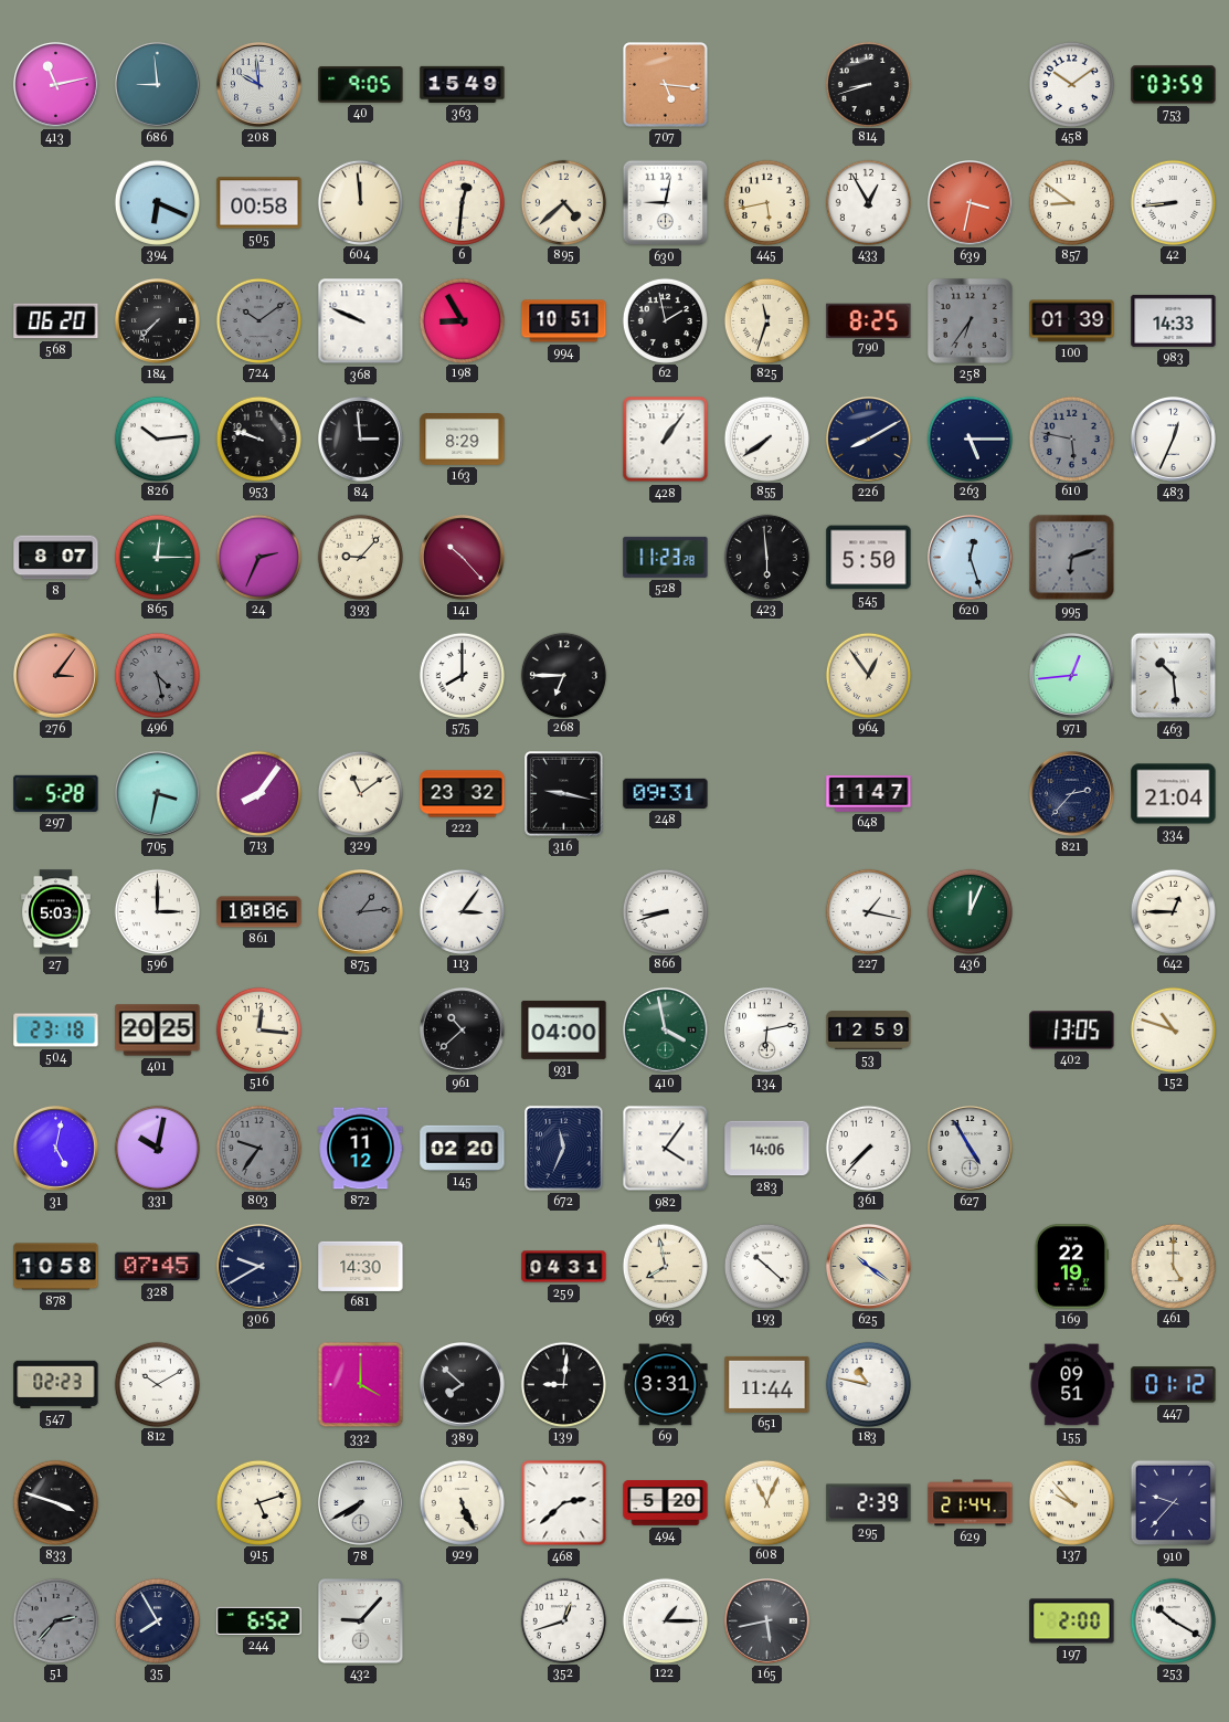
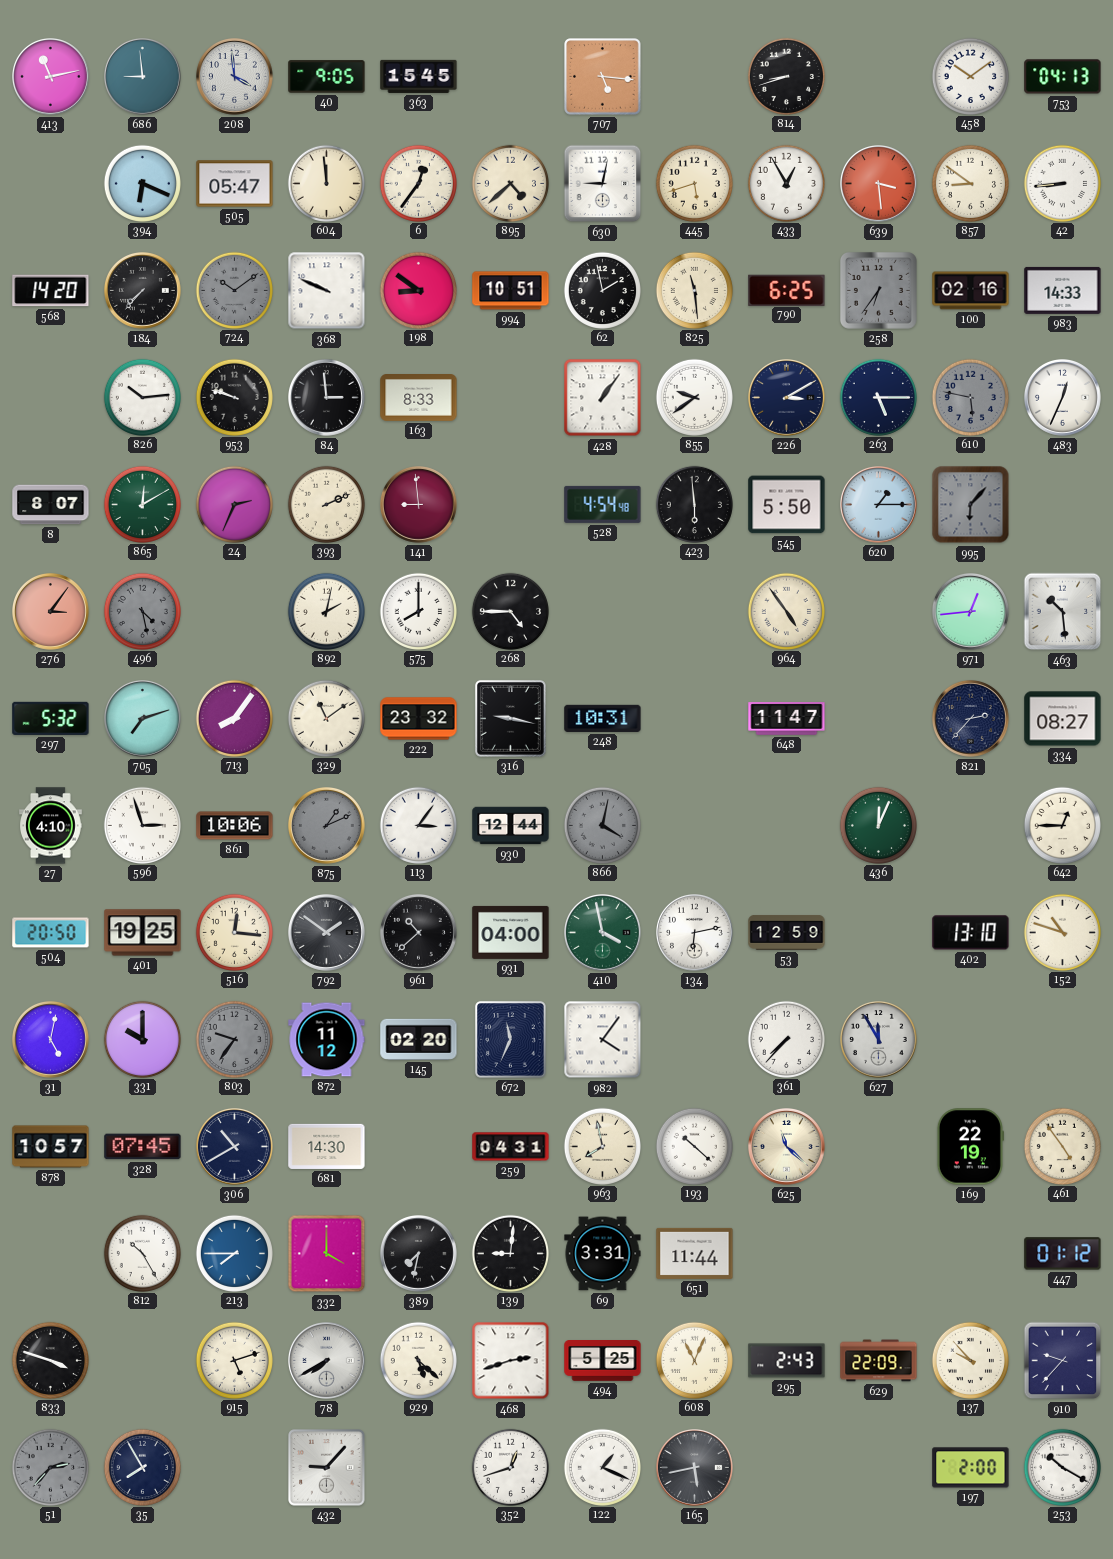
208: 9:59 -> 3:59
363: 15:49 -> 15:45
753: 03:59 -> 04:13
505: 00:58 -> 05:47
6: 12:31 -> 12:36
445: 5:43 -> 5:42
639: 3:32 -> 3:29
568: 06:20 -> 14:20
198: 8:55 -> 8:51
825: 11:33 -> 11:29
790: 8:25 -> 6:25
100: 01:39 -> 02:16
163: 8:29 -> 8:33
855: 7:39 -> 9:39
226: 8:10 -> 3:10
865: 12:15 -> 12:10
393: 9:07 -> 2:11
141: 10:23 -> 8:59
528: 11:23 -> 4:54
620: 12:27 -> 1:15
995: 6:12 -> 6:07
892: none -> 2:02
268: 6:45 -> 4:45
964: 12:54 -> 4:54
297: 5:28 -> 5:32
705: 3:32 -> 7:12
248: 09:31 -> 10:31
334: 21:04 -> 08:27
27: 5:03 -> 4:10
596: 3:00 -> 2:57
875: 1:14 -> 1:11
930: none -> 12:44
866: 8:42 -> 4:02
866 dial: white -> grey
227: 1:17 -> none
504: 23:18 -> 20:50
401: 20:25 -> 19:25
792: none -> 1:51
402: 13:05 -> 13:10
331: 10:02 -> 10:00
283: 14:06 -> none
627: 4:55 -> 11:55
878: 10:58 -> 10:57
306: 9:40 -> 10:40
625: 10:21 -> 11:22
461: 5:00 -> 4:54
547: 02:23 -> none
812: 10:10 -> 10:25
213: none -> 7:45
389: 7:52 -> 7:32
183: 10:47 -> none
155: 09:51 -> none
929: 5:26 -> 5:22
468: 2:38 -> 2:42
494: 5:20 -> 5:25
295: 2:39 -> 2:43
629: 21:44 -> 22:09
244: 6:52 -> none
122: 1:15 -> 1:19
